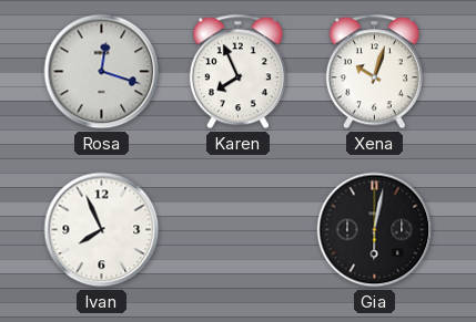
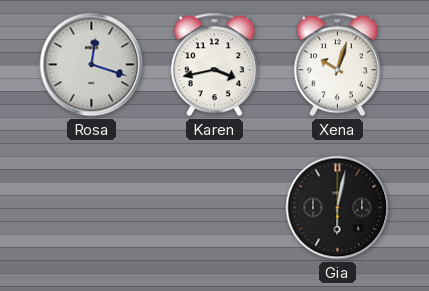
Karen: 7:56 -> 3:43
Ivan: 7:56 -> none
